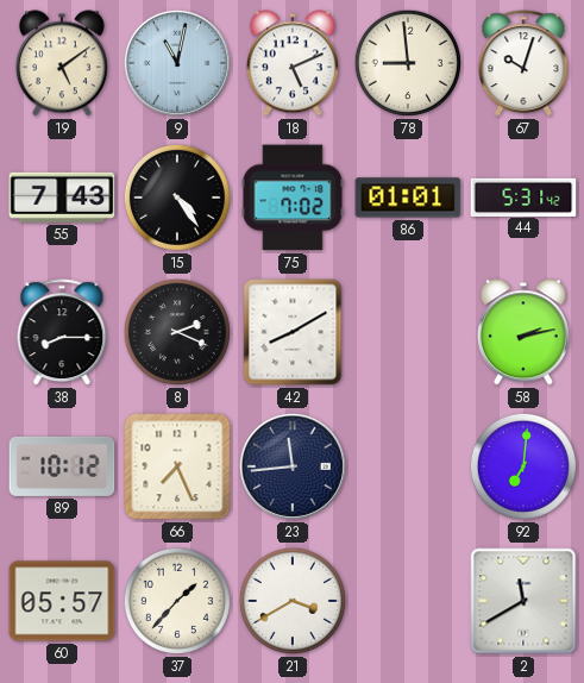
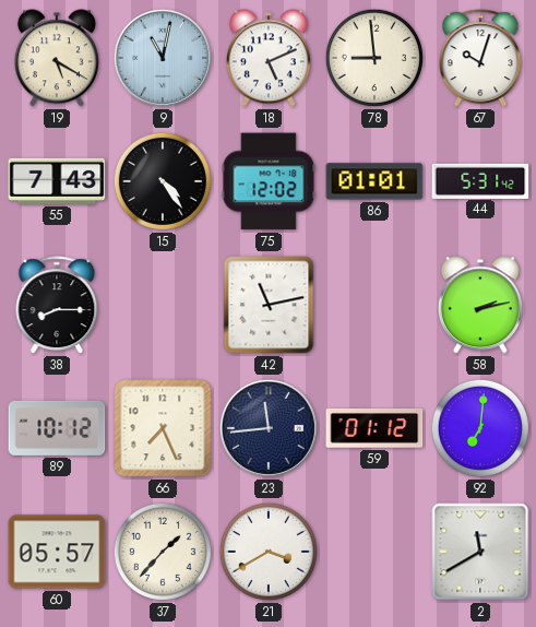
19: 5:09 -> 5:20
75: 7:02 -> 12:02
8: 2:19 -> none
42: 8:10 -> 11:13
59: none -> 01:12
